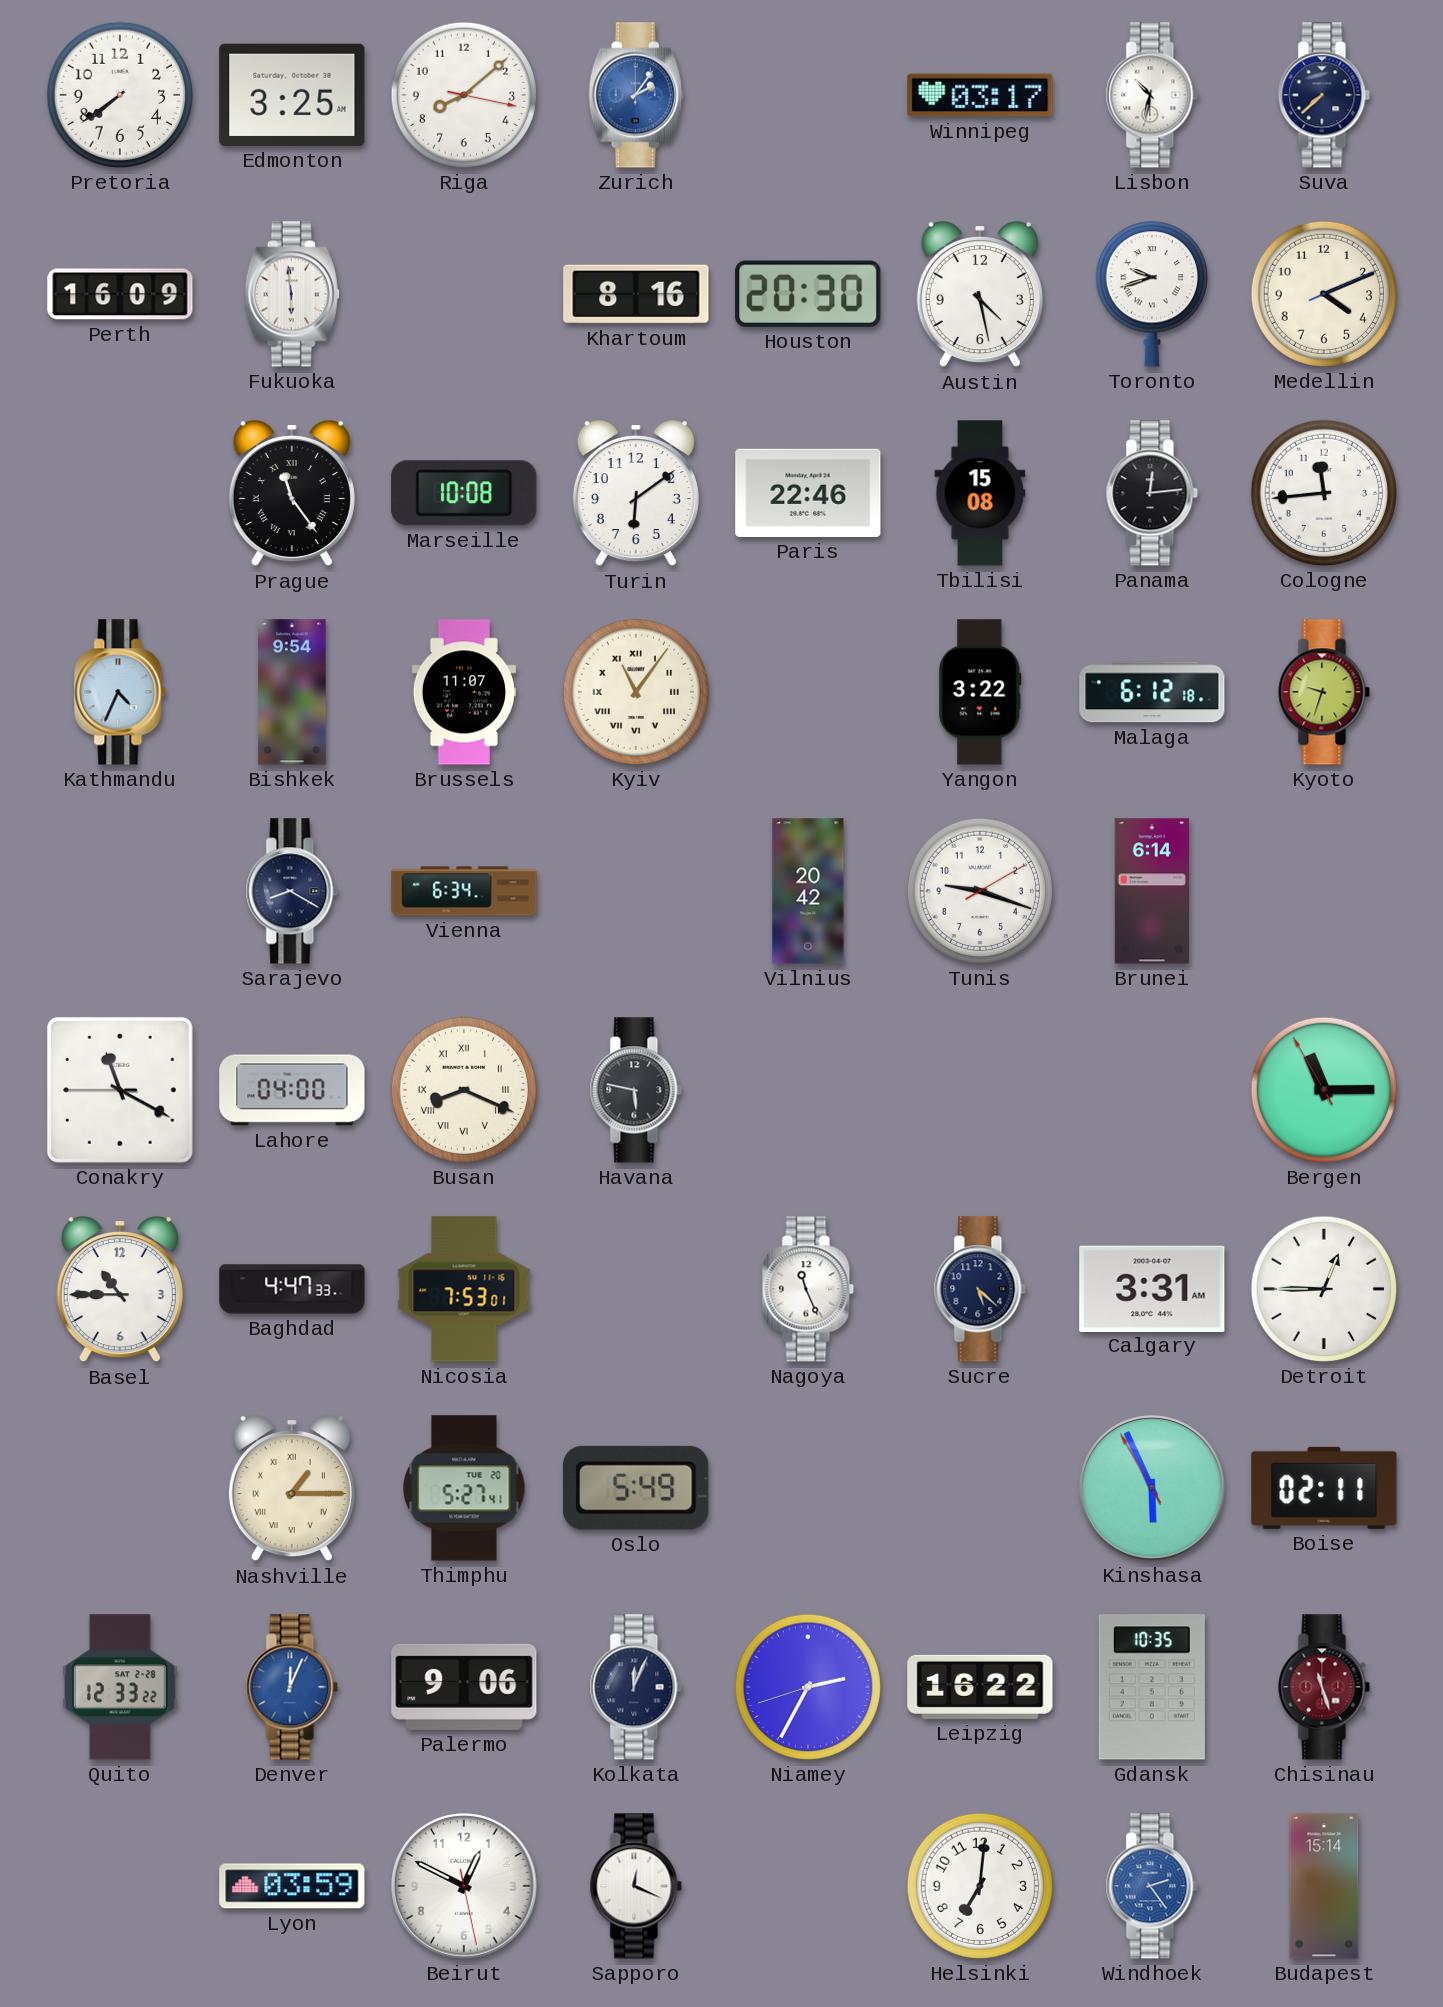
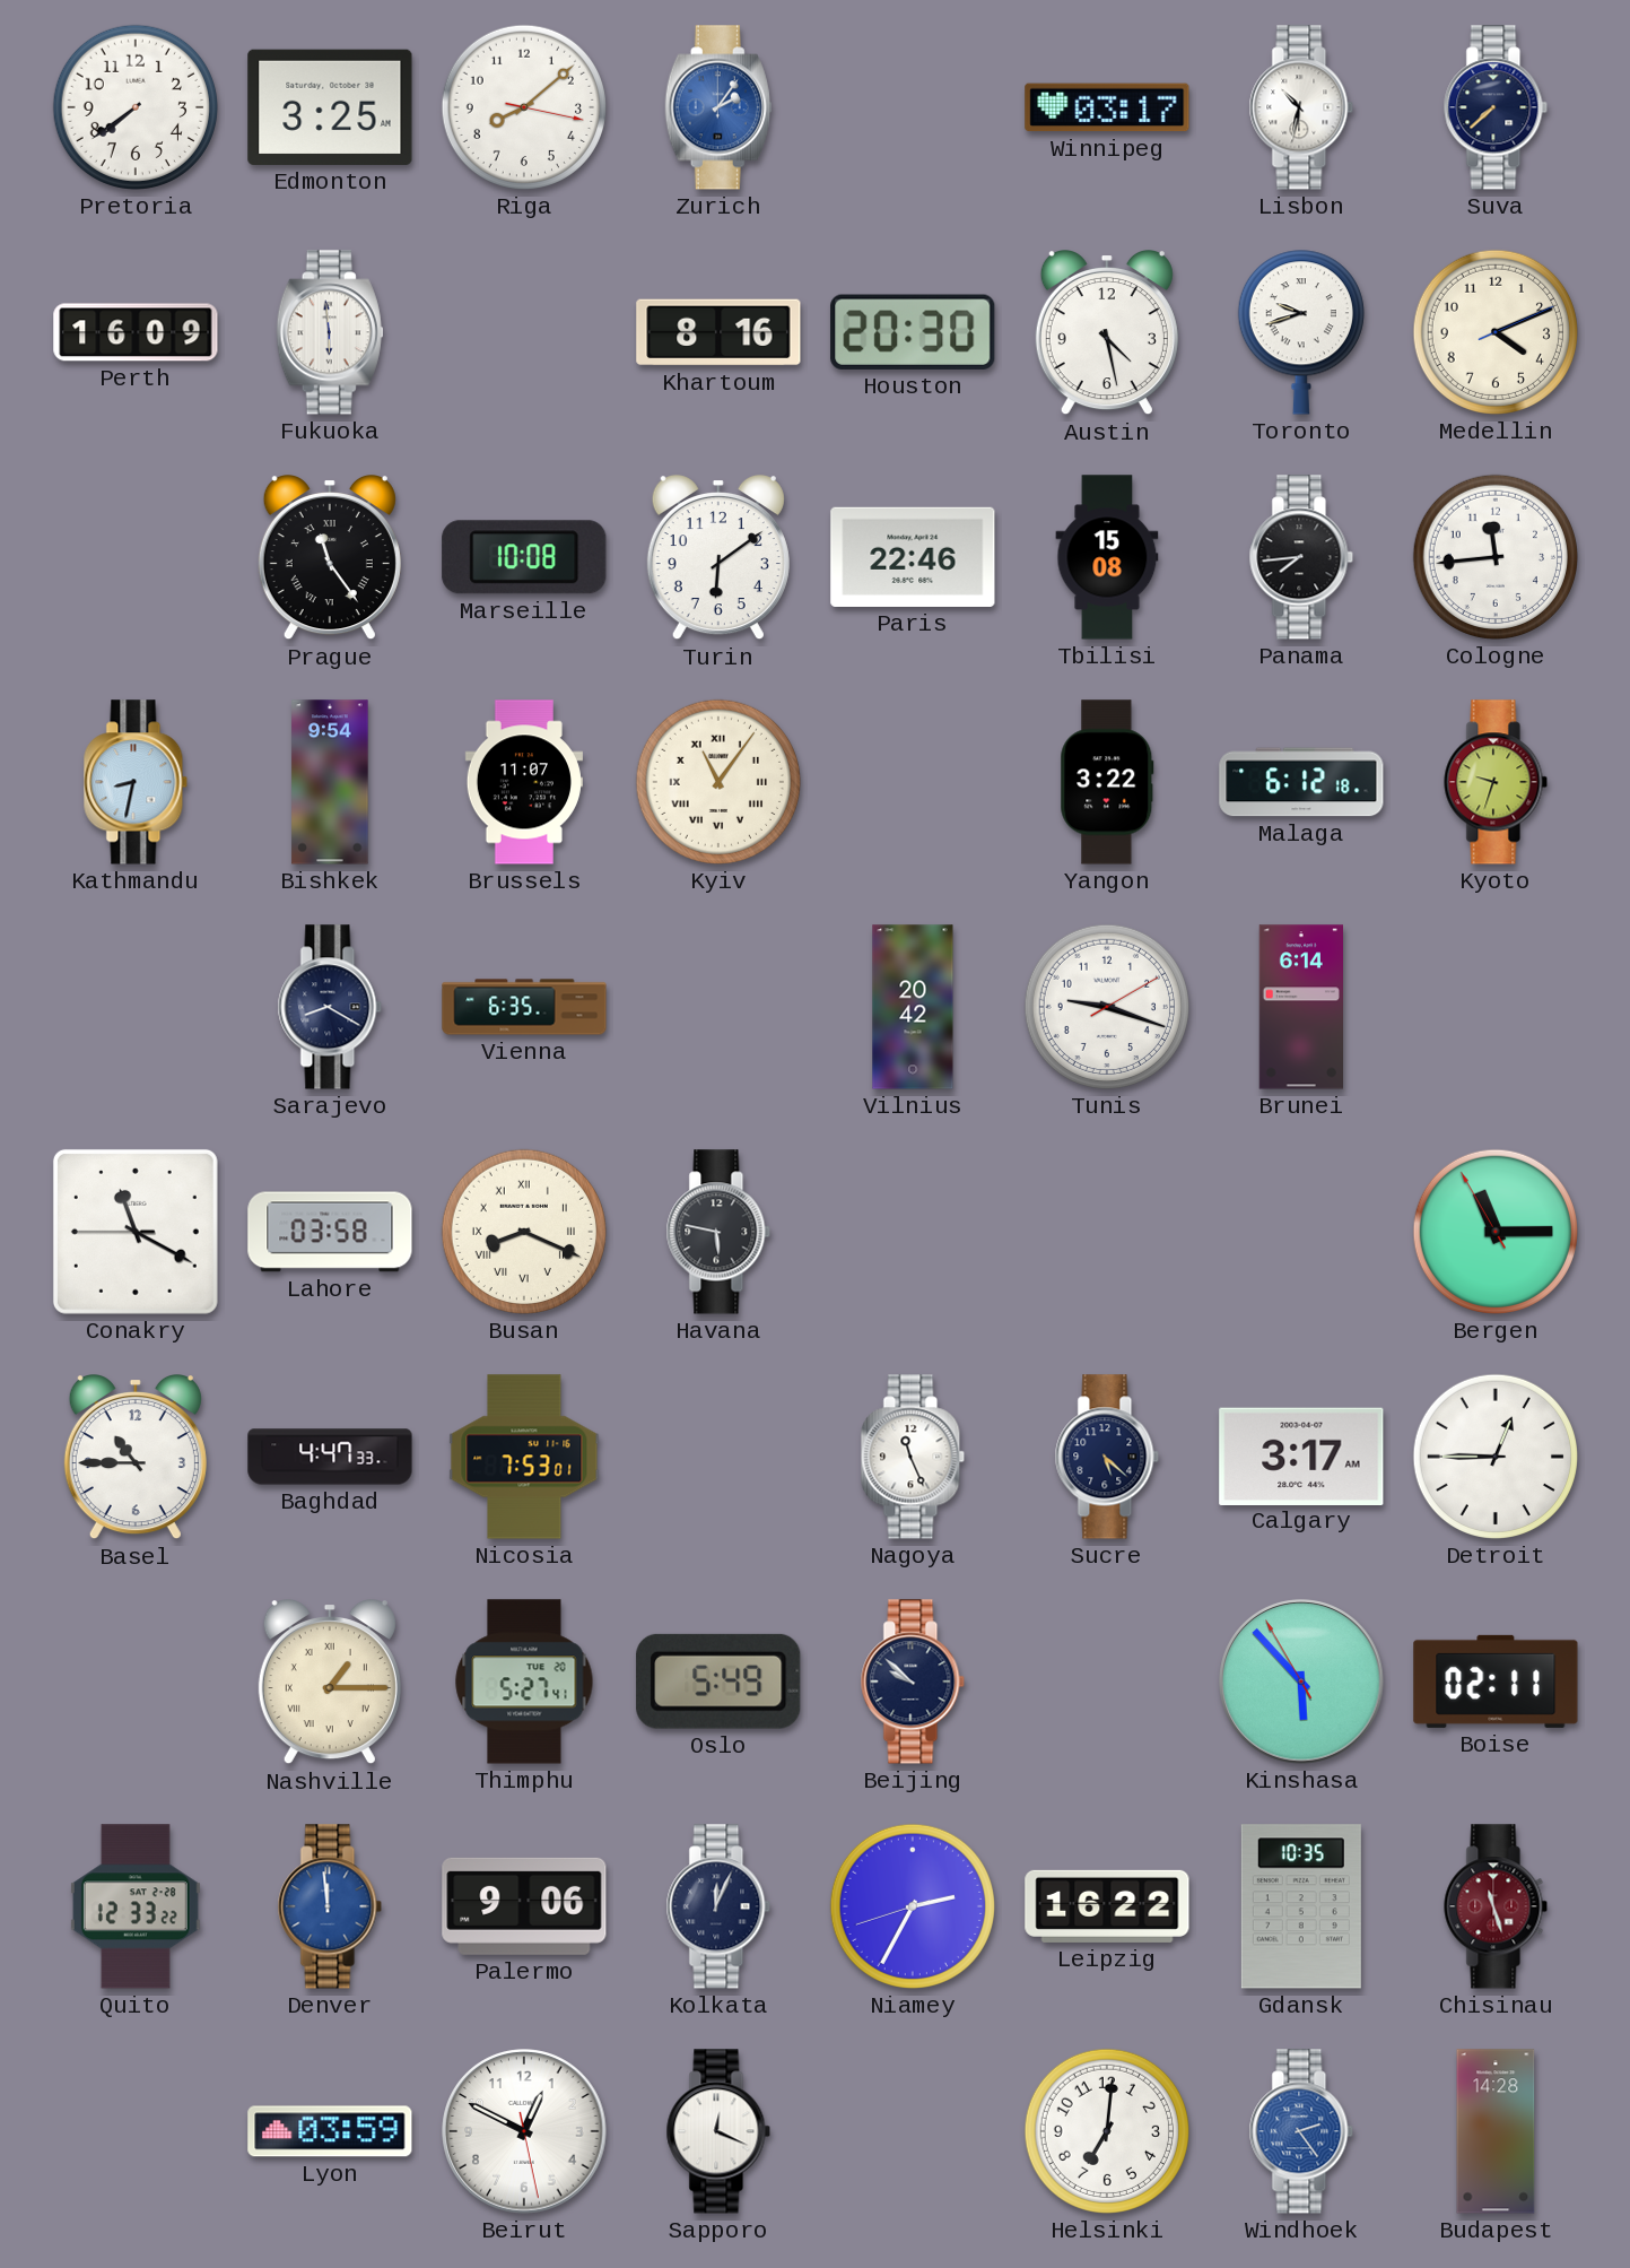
Panama: 12:14 -> 7:44
Kathmandu: 4:34 -> 8:32
Vienna: 6:34 -> 6:35
Lahore: 04:00 -> 03:58
Calgary: 3:31 -> 3:17
Beijing: none -> 9:52
Kinshasa: 5:55 -> 5:52
Denver: 12:04 -> 11:59
Budapest: 15:14 -> 14:28
